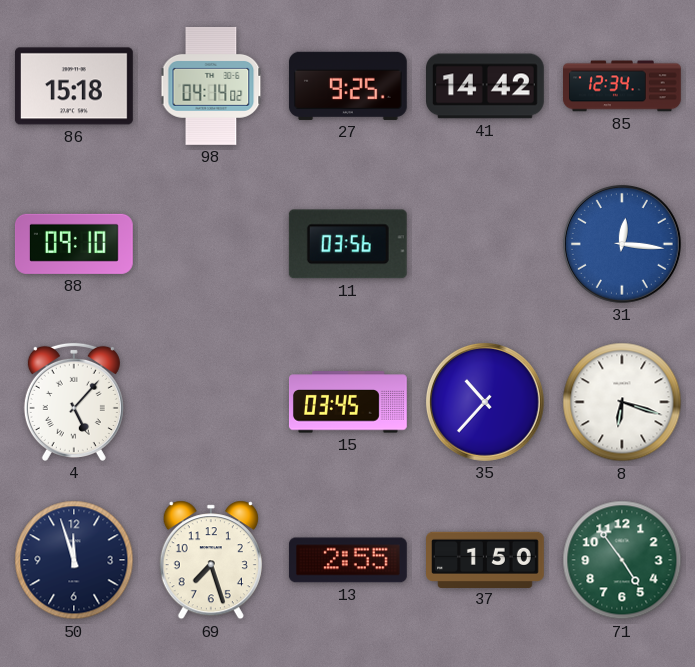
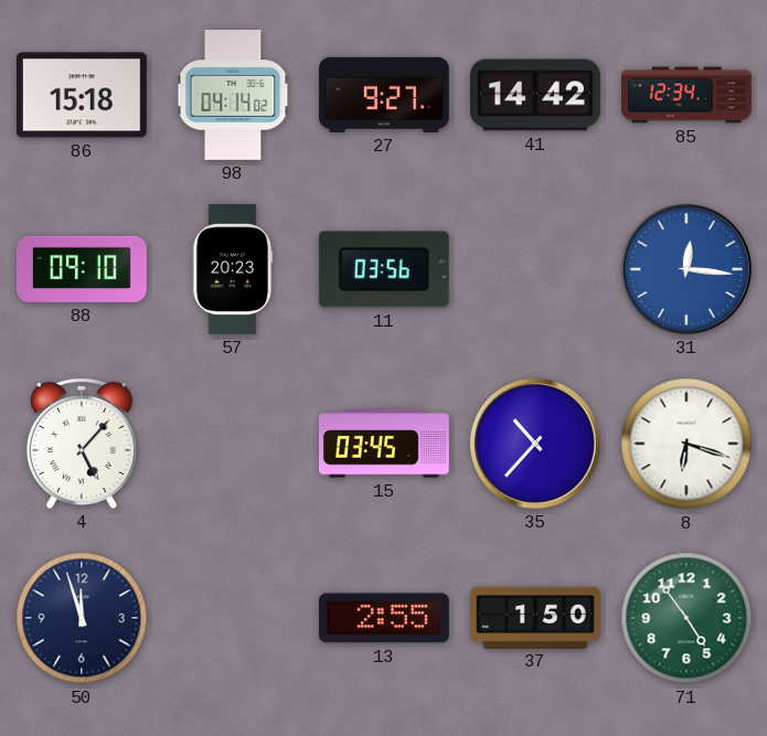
27: 9:25 -> 9:27
57: none -> 20:23
69: 7:27 -> none
